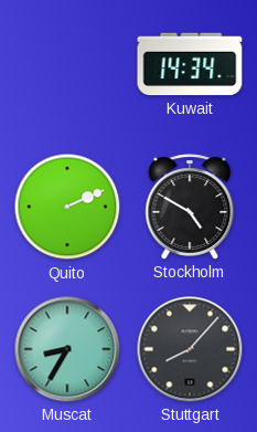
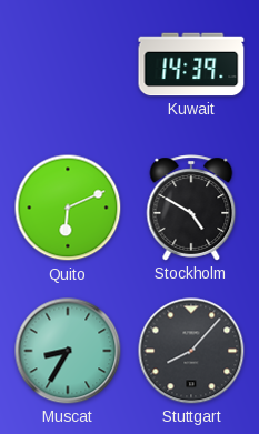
Kuwait: 14:34 -> 14:39
Quito: 2:11 -> 6:11
